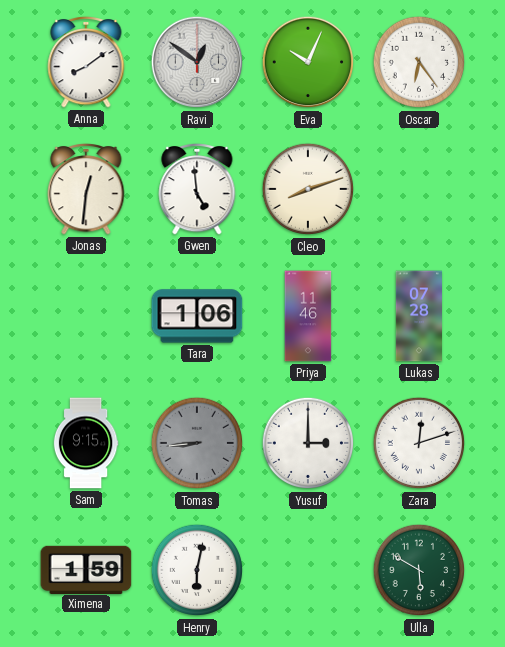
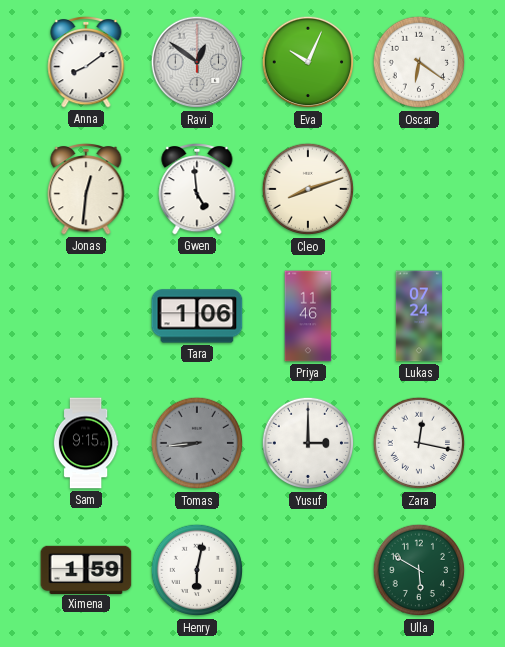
Oscar: 6:24 -> 6:21
Lukas: 07:28 -> 07:24
Zara: 12:12 -> 12:17
